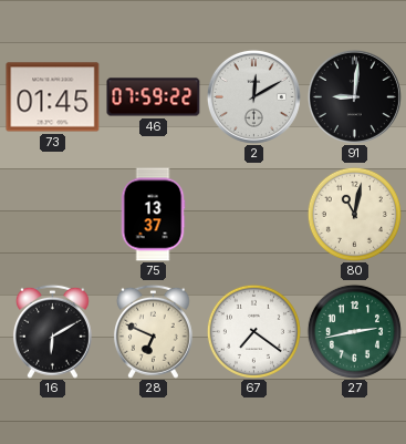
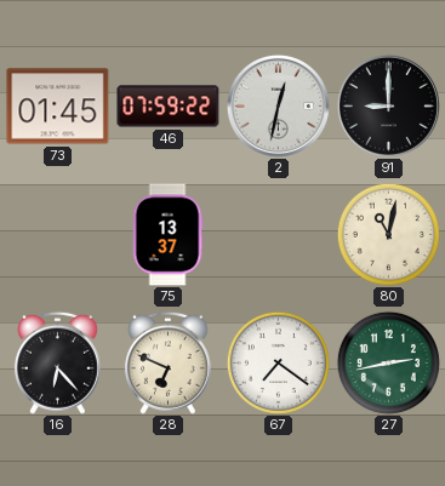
2: 12:10 -> 12:32
91: 9:01 -> 9:00
16: 6:10 -> 6:23
